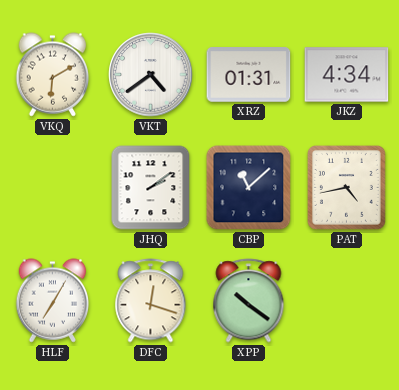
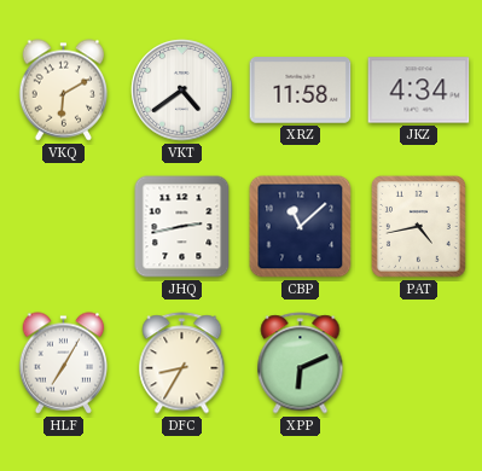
XRZ: 01:31 -> 11:58
JHQ: 2:09 -> 2:43
DFC: 12:18 -> 8:35
XPP: 10:21 -> 6:11
